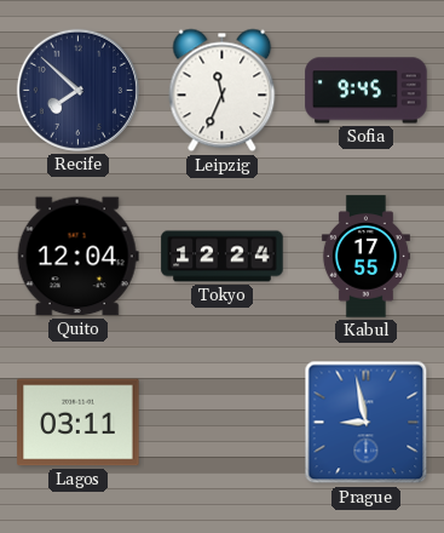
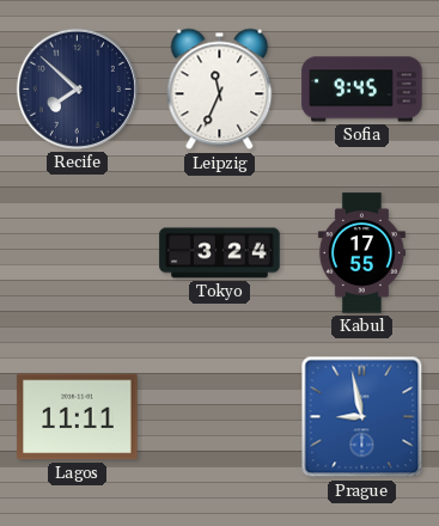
Quito: 12:04 -> none
Tokyo: 12:24 -> 3:24
Lagos: 03:11 -> 11:11
